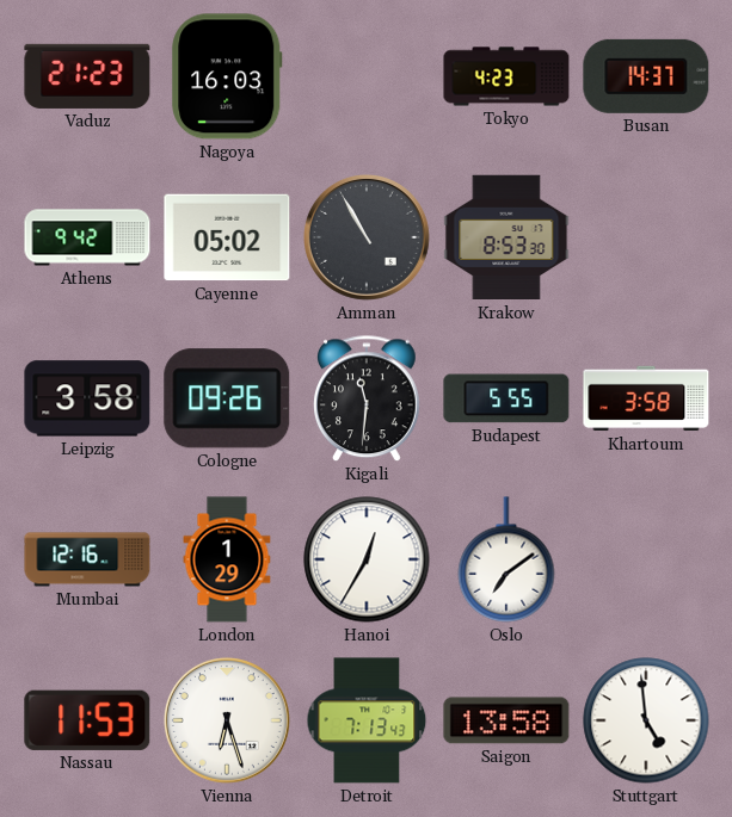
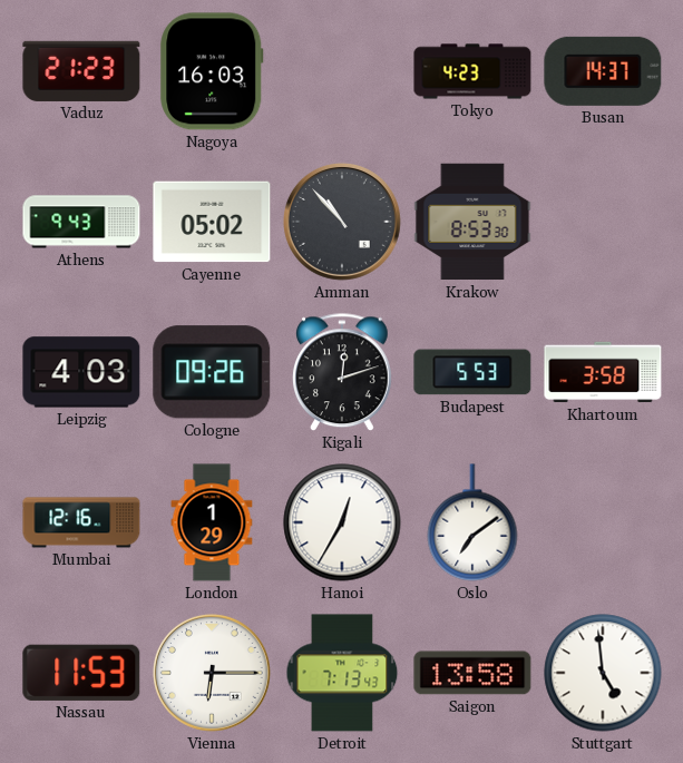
Athens: 9:42 -> 9:43
Amman: 10:55 -> 10:53
Leipzig: 3:58 -> 4:03
Kigali: 11:31 -> 12:12
Budapest: 5:55 -> 5:53
Vienna: 6:27 -> 6:15
